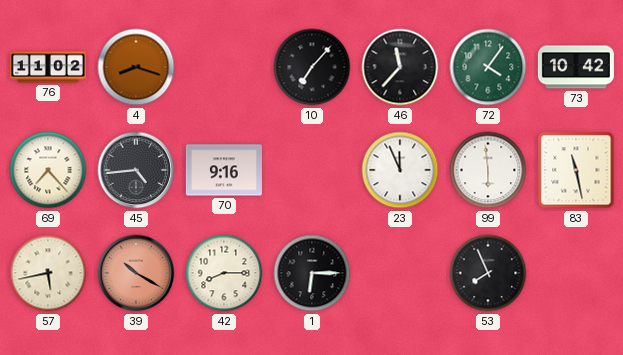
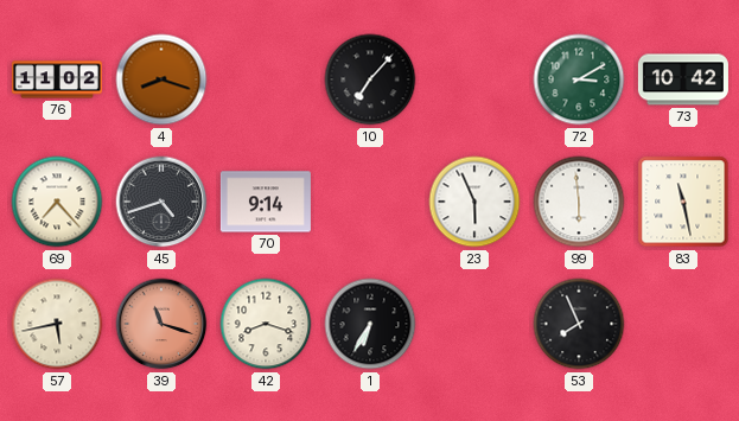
46: 11:37 -> none
72: 4:06 -> 3:10
45: 4:44 -> 4:42
70: 9:16 -> 9:14
23: 11:56 -> 5:56
39: 10:20 -> 11:18
42: 8:15 -> 8:18
1: 6:15 -> 6:35
